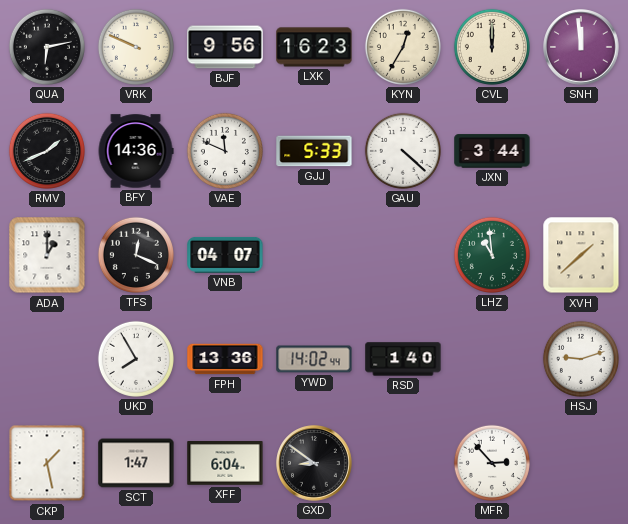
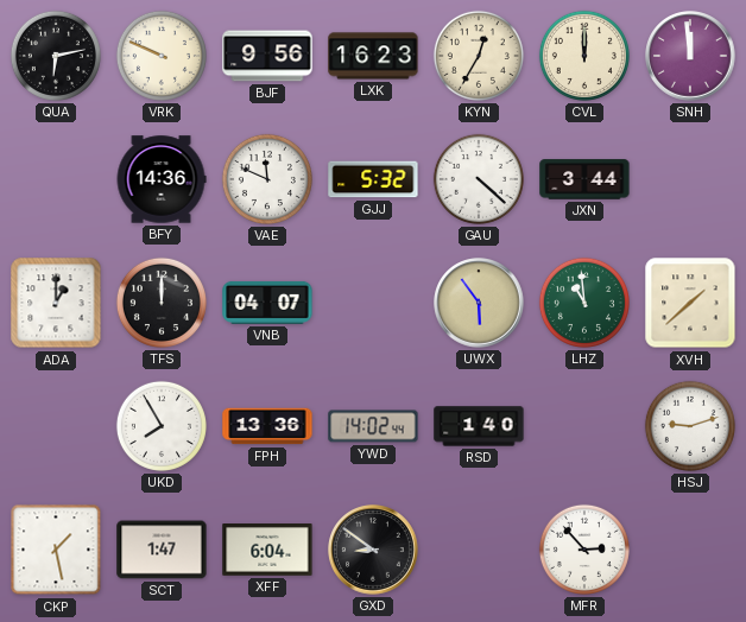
RMV: 1:41 -> none
GJJ: 5:33 -> 5:32
TFS: 12:19 -> 12:00
UWX: none -> 5:54
